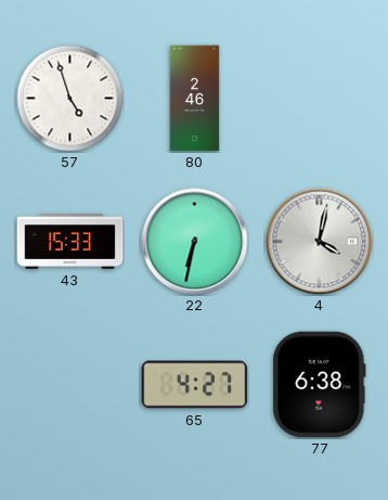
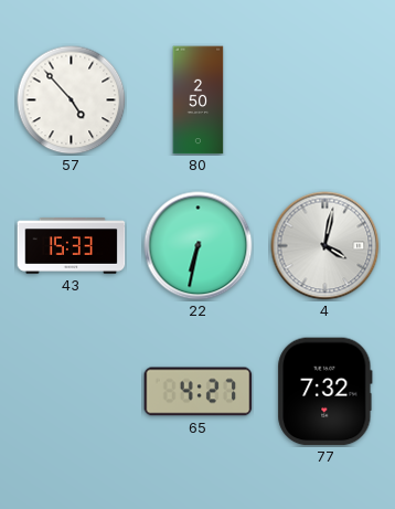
57: 4:57 -> 4:53
80: 2:46 -> 2:50
77: 6:38 -> 7:32
